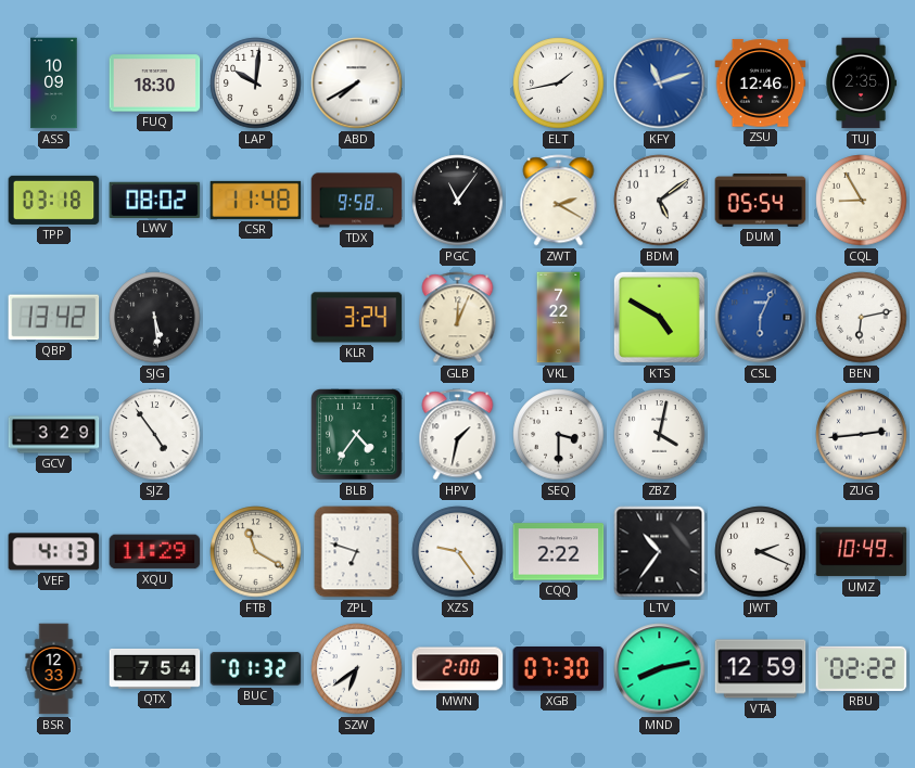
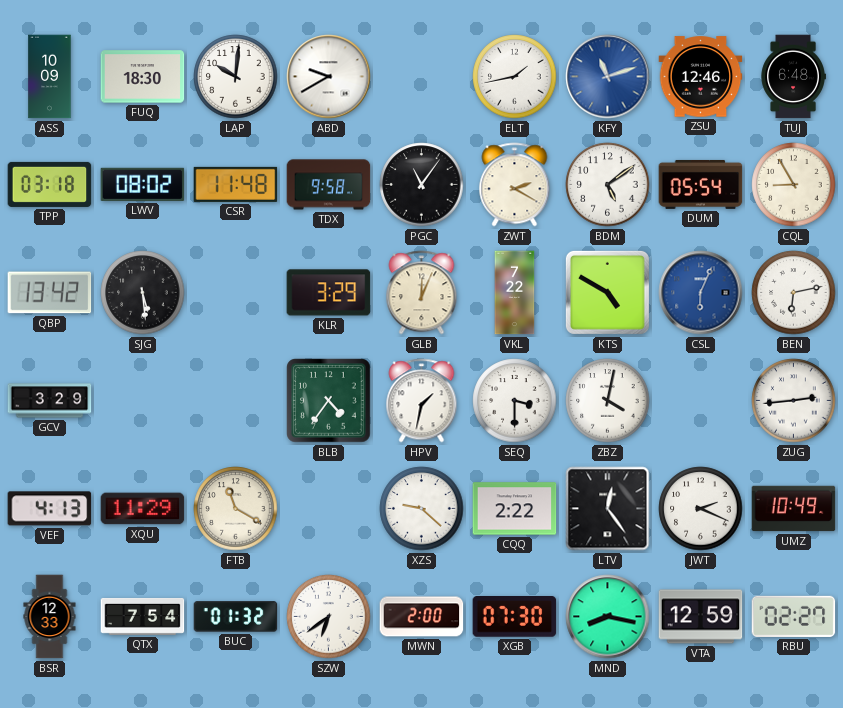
ABD: 7:40 -> 9:40
TUJ: 2:35 -> 6:48
KLR: 3:24 -> 3:29
SJZ: 4:54 -> none
ZPL: 6:48 -> none
XZS: 9:24 -> 9:22
LTV: 10:36 -> 12:24
MND: 8:13 -> 8:17
RBU: 02:22 -> 02:27
